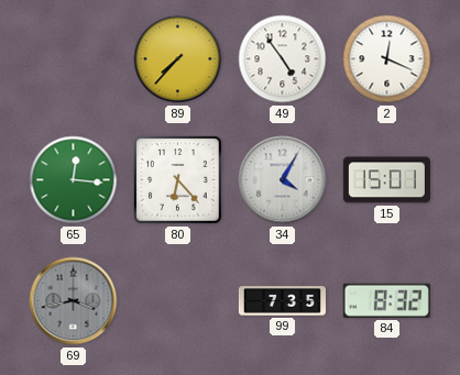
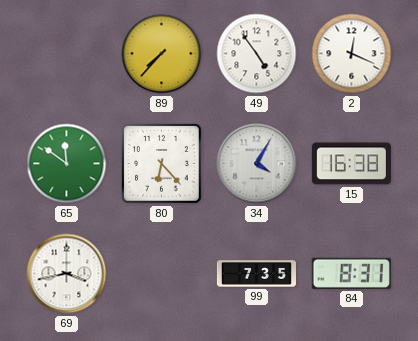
65: 12:16 -> 11:51
15: 15:01 -> 16:38
69 dial: grey -> white
84: 8:32 -> 8:31
